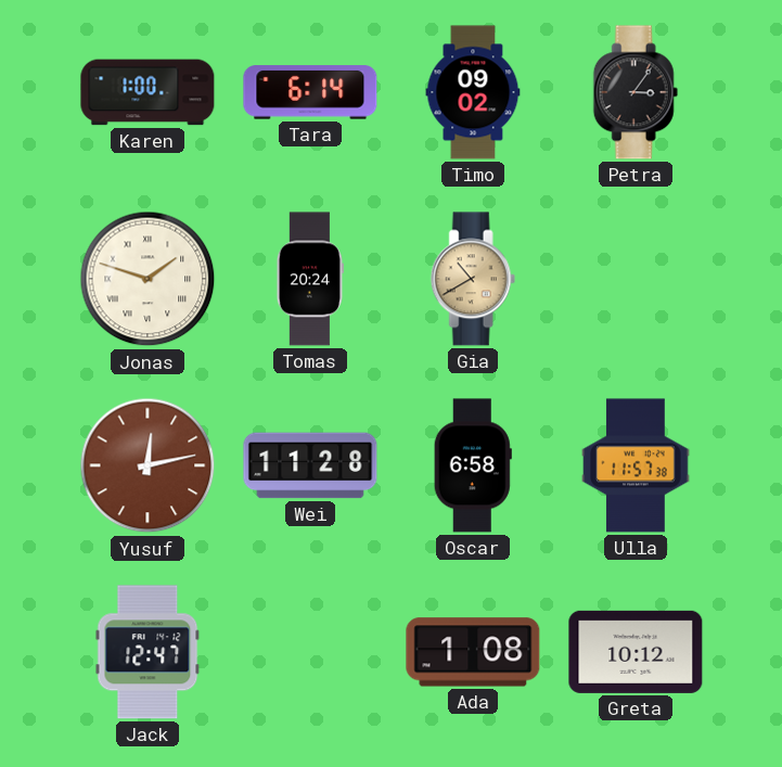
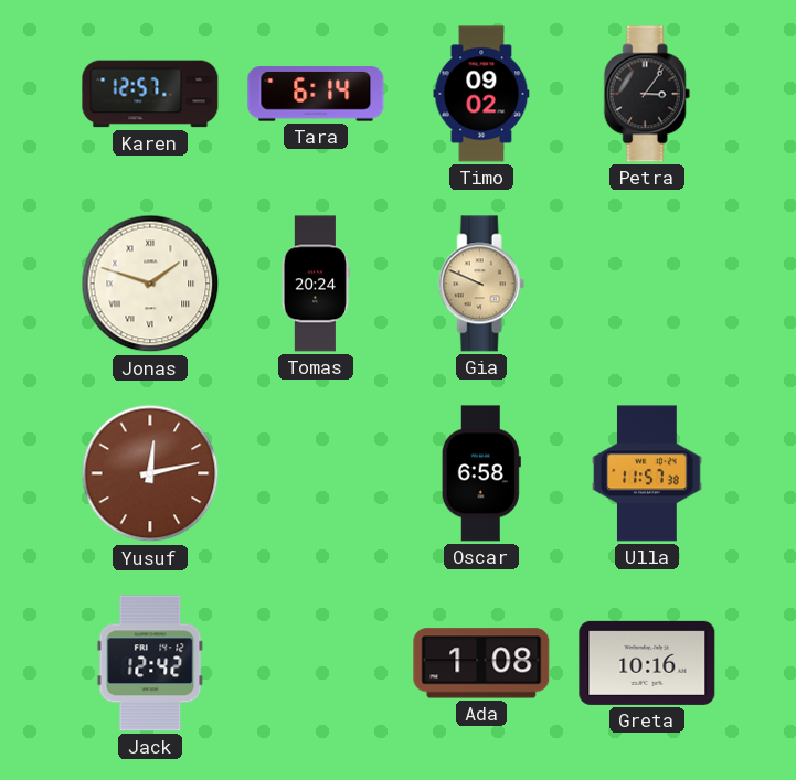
Karen: 1:00 -> 12:57
Gia: 10:40 -> 9:49
Wei: 11:28 -> none
Jack: 12:47 -> 12:42
Greta: 10:12 -> 10:16
